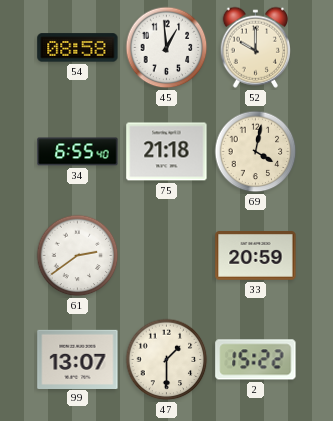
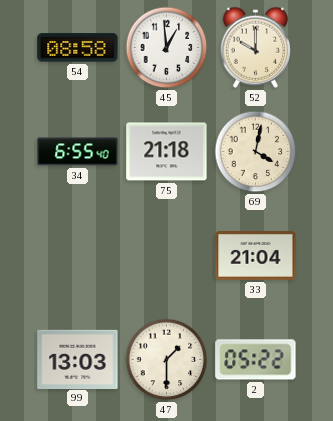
61: 2:39 -> none
33: 20:59 -> 21:04
99: 13:07 -> 13:03
2: 15:22 -> 05:22
